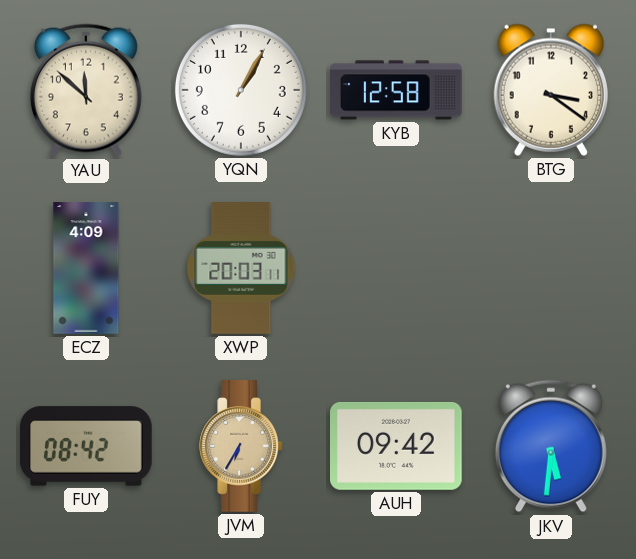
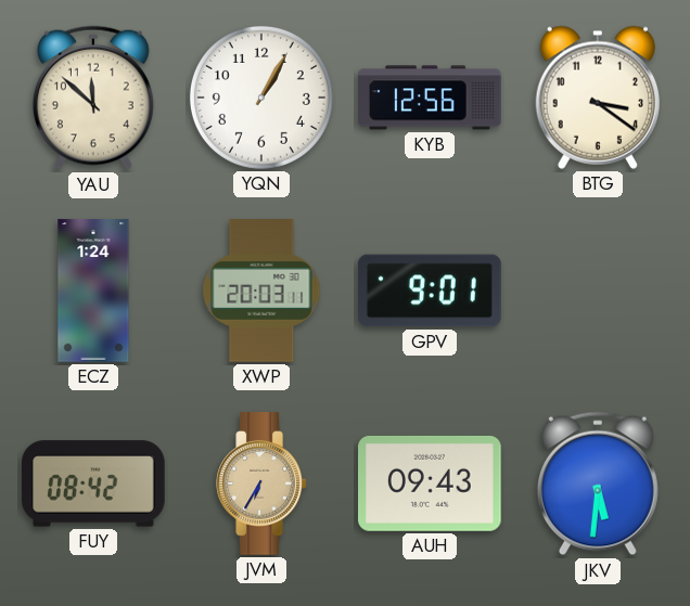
KYB: 12:58 -> 12:56
ECZ: 4:09 -> 1:24
GPV: none -> 9:01
AUH: 09:42 -> 09:43
